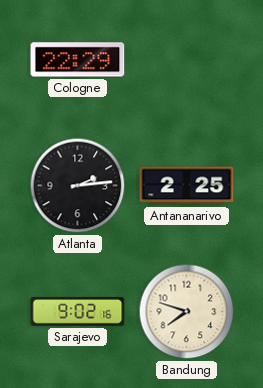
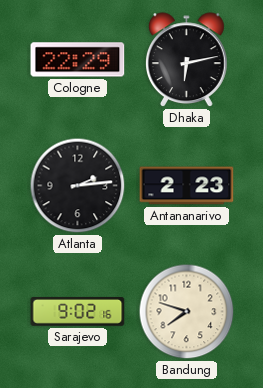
Dhaka: none -> 6:13
Antananarivo: 2:25 -> 2:23
